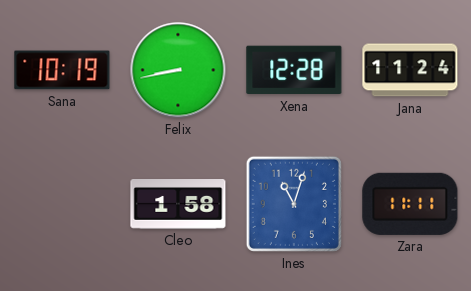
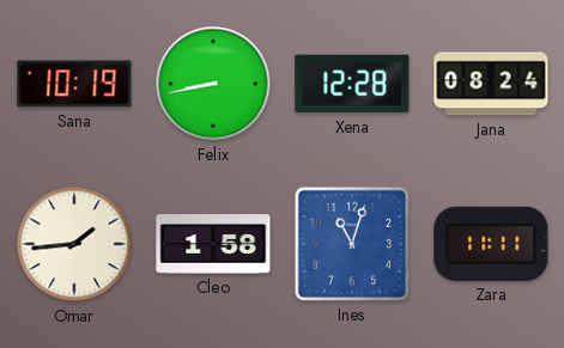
Jana: 11:24 -> 08:24
Omar: none -> 1:44
